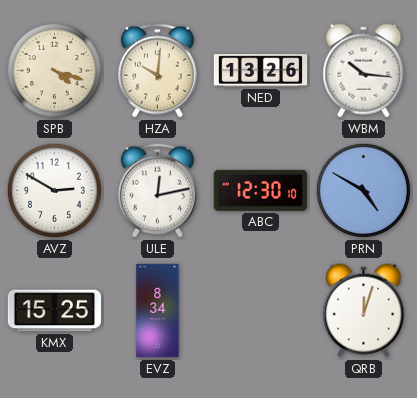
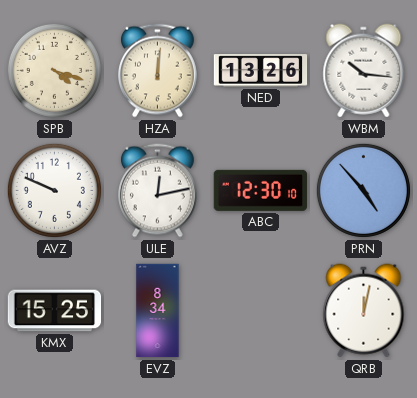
HZA: 10:01 -> 12:01
AVZ: 2:50 -> 9:49
PRN: 4:50 -> 4:53
QRB: 12:03 -> 12:02
